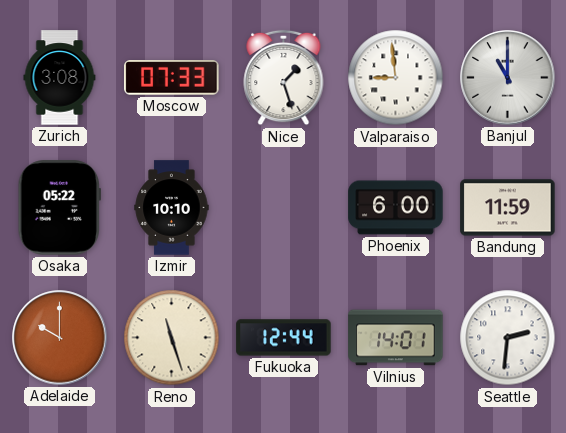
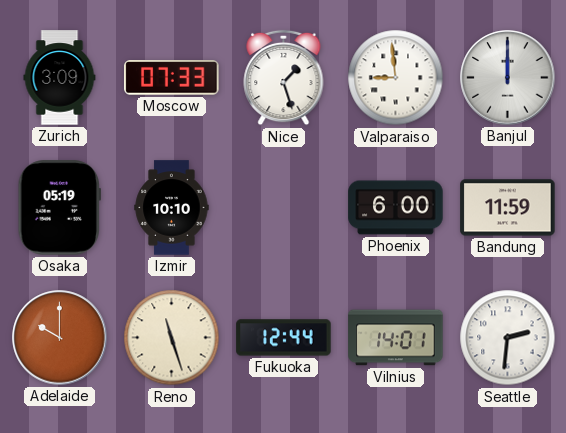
Zurich: 3:08 -> 3:09
Banjul: 11:00 -> 12:00
Osaka: 05:22 -> 05:19
